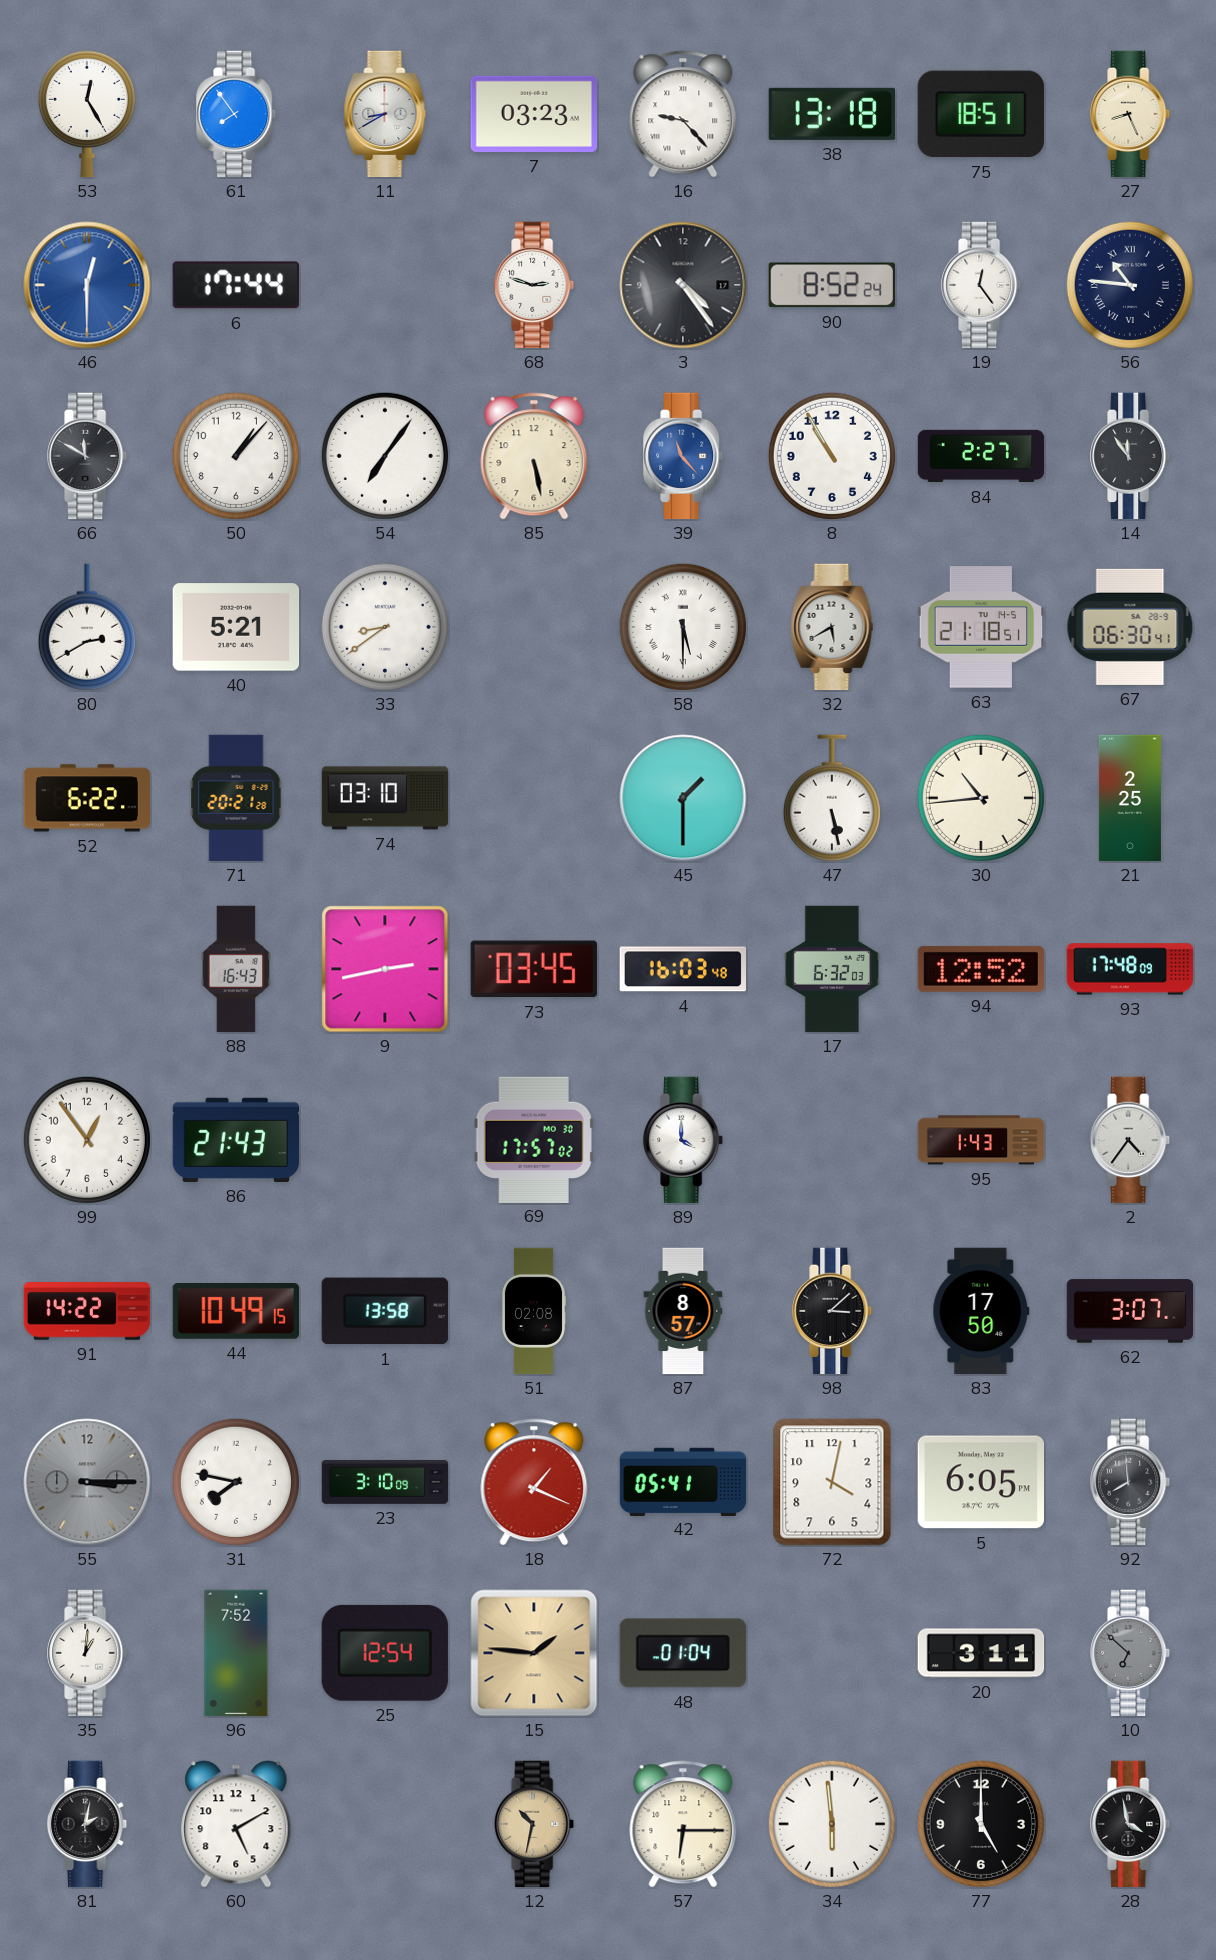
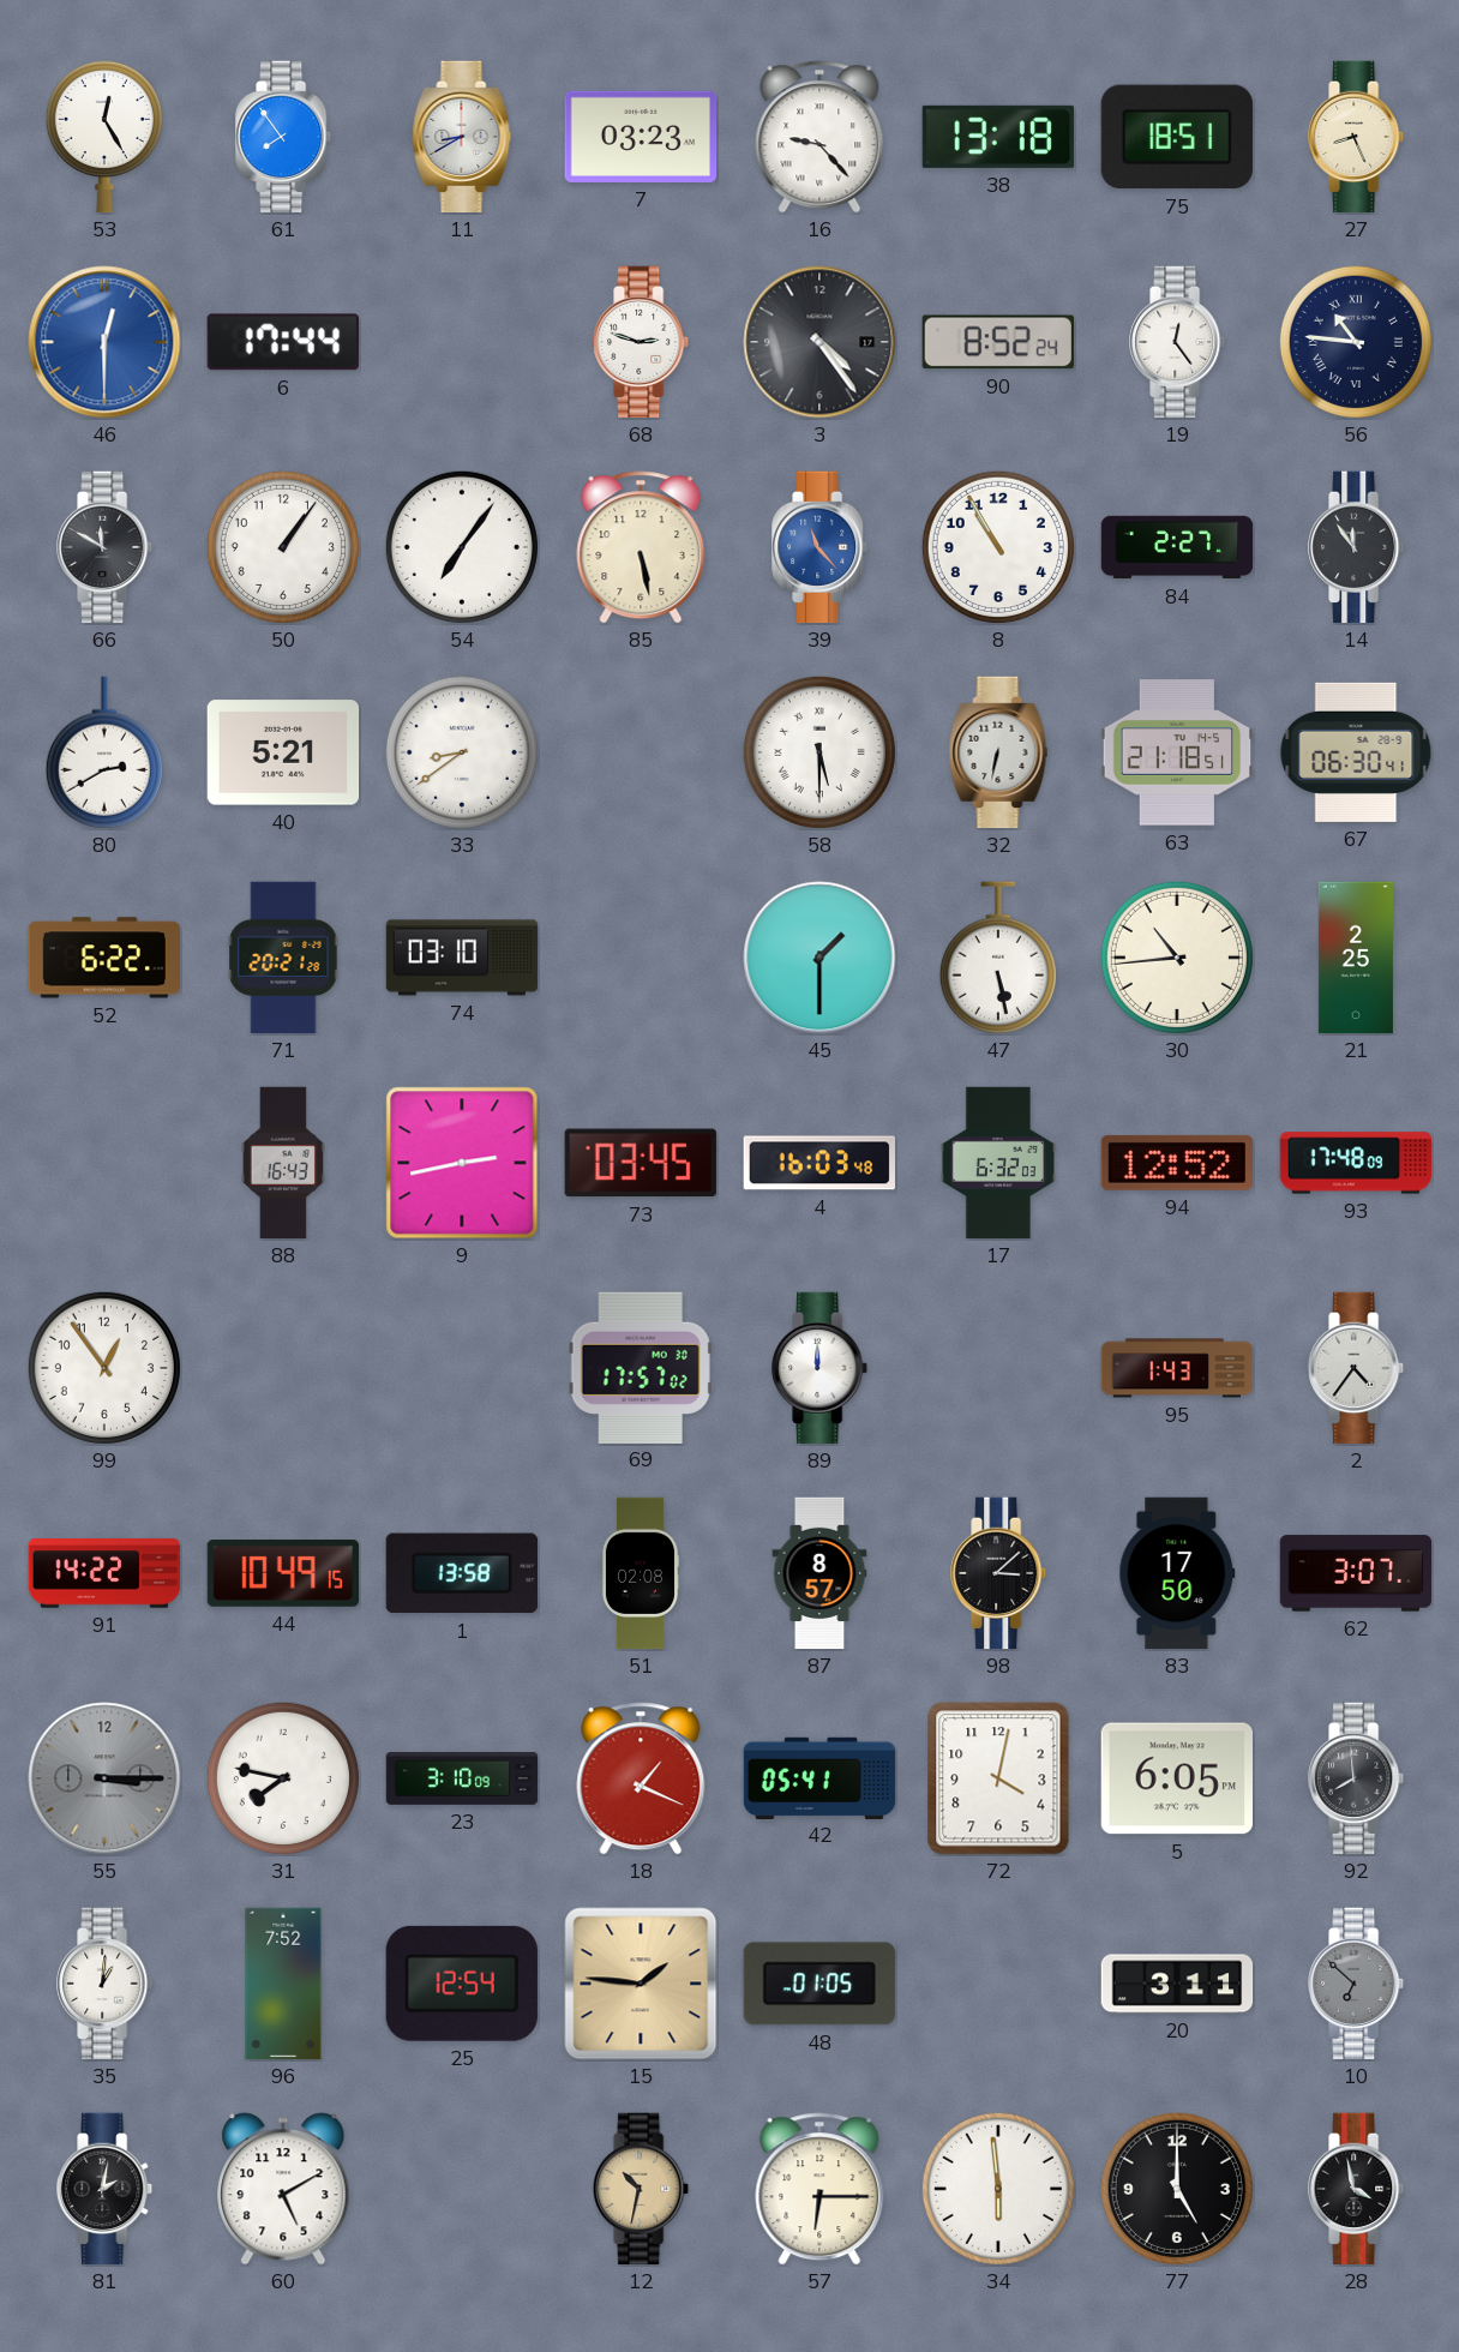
50: 1:07 -> 1:06
32: 5:40 -> 6:32
86: 21:43 -> none
89: 4:00 -> 12:00
48: 01:04 -> 01:05
